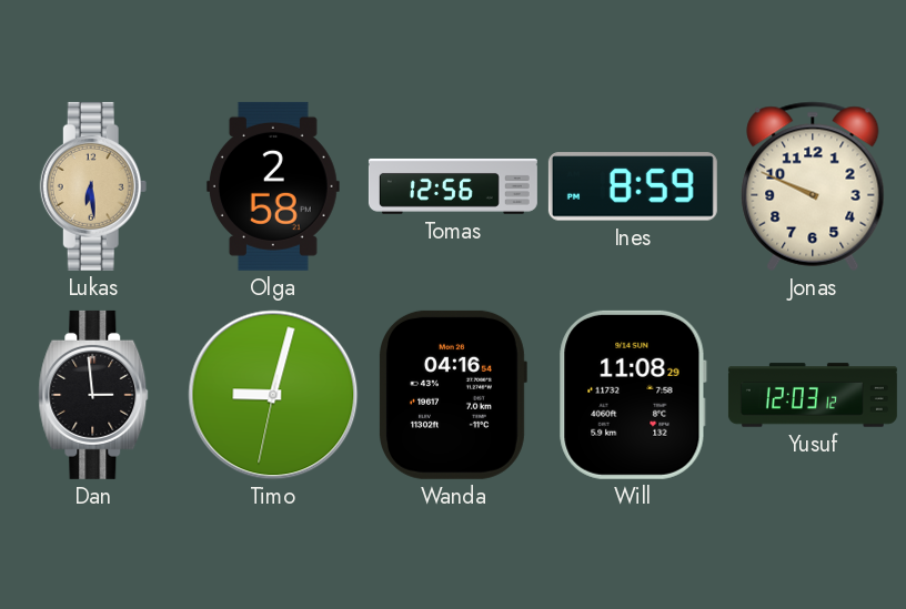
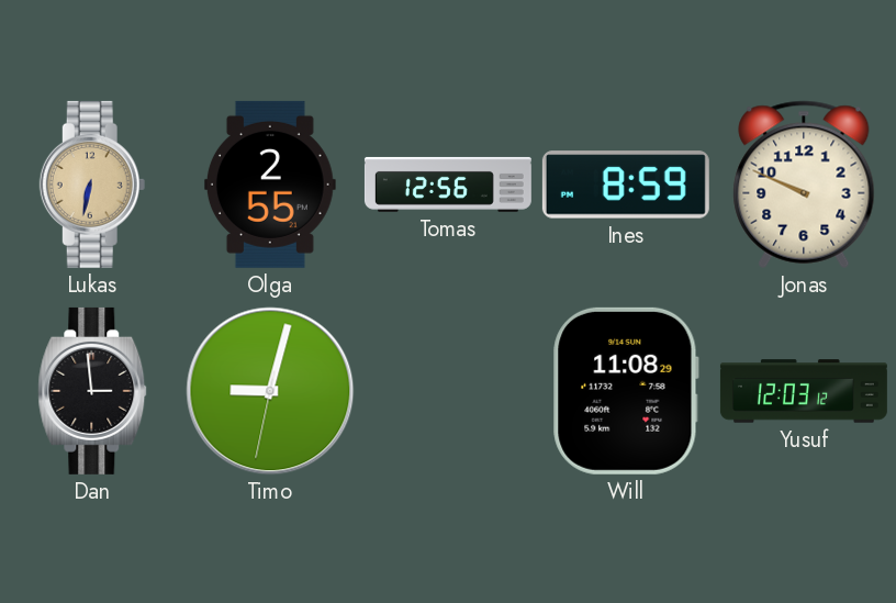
Lukas: 6:29 -> 6:32
Olga: 2:58 -> 2:55
Wanda: 04:16 -> none
